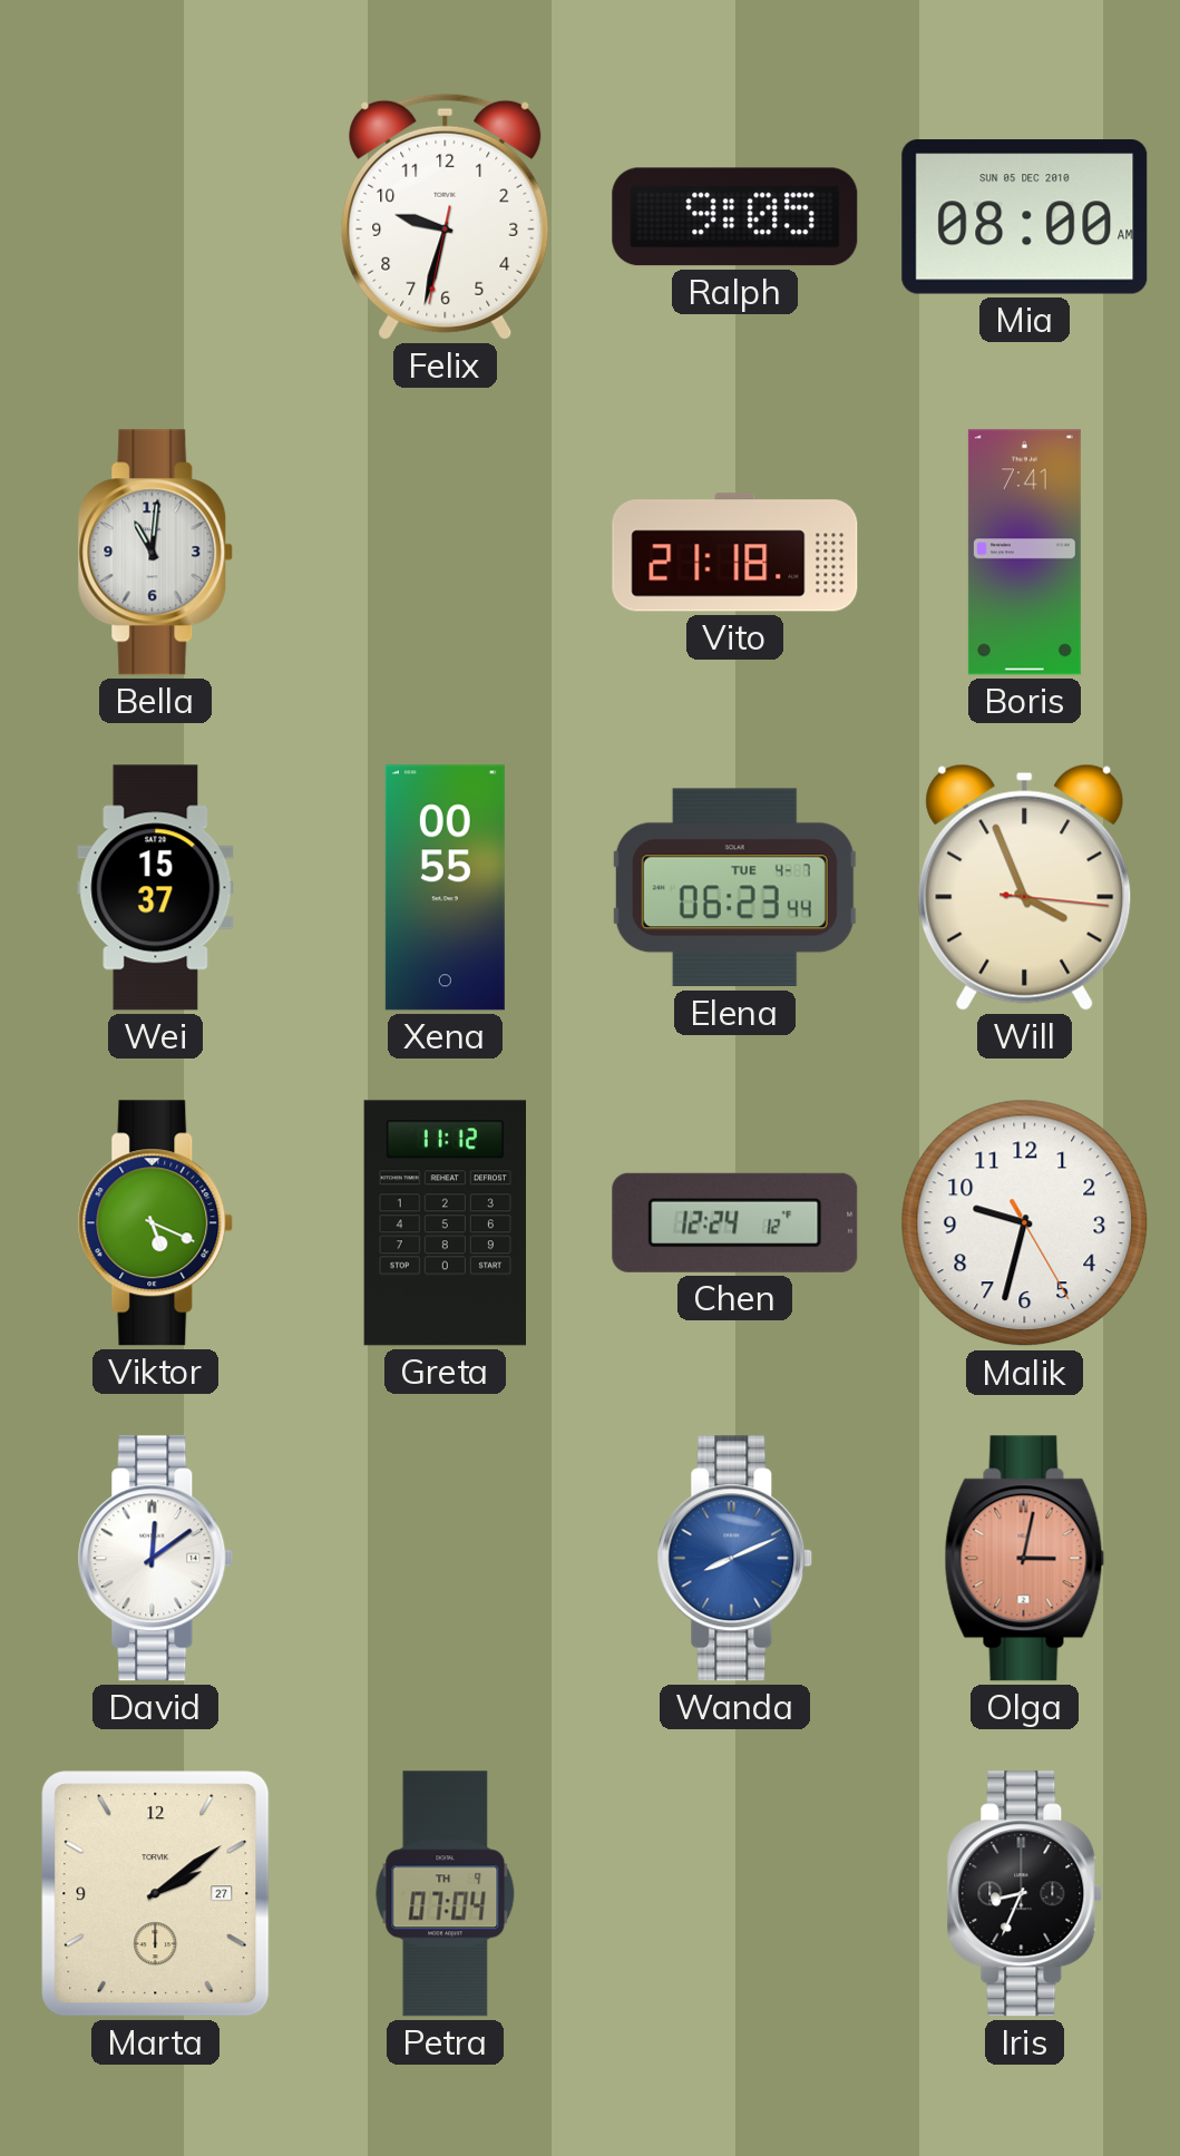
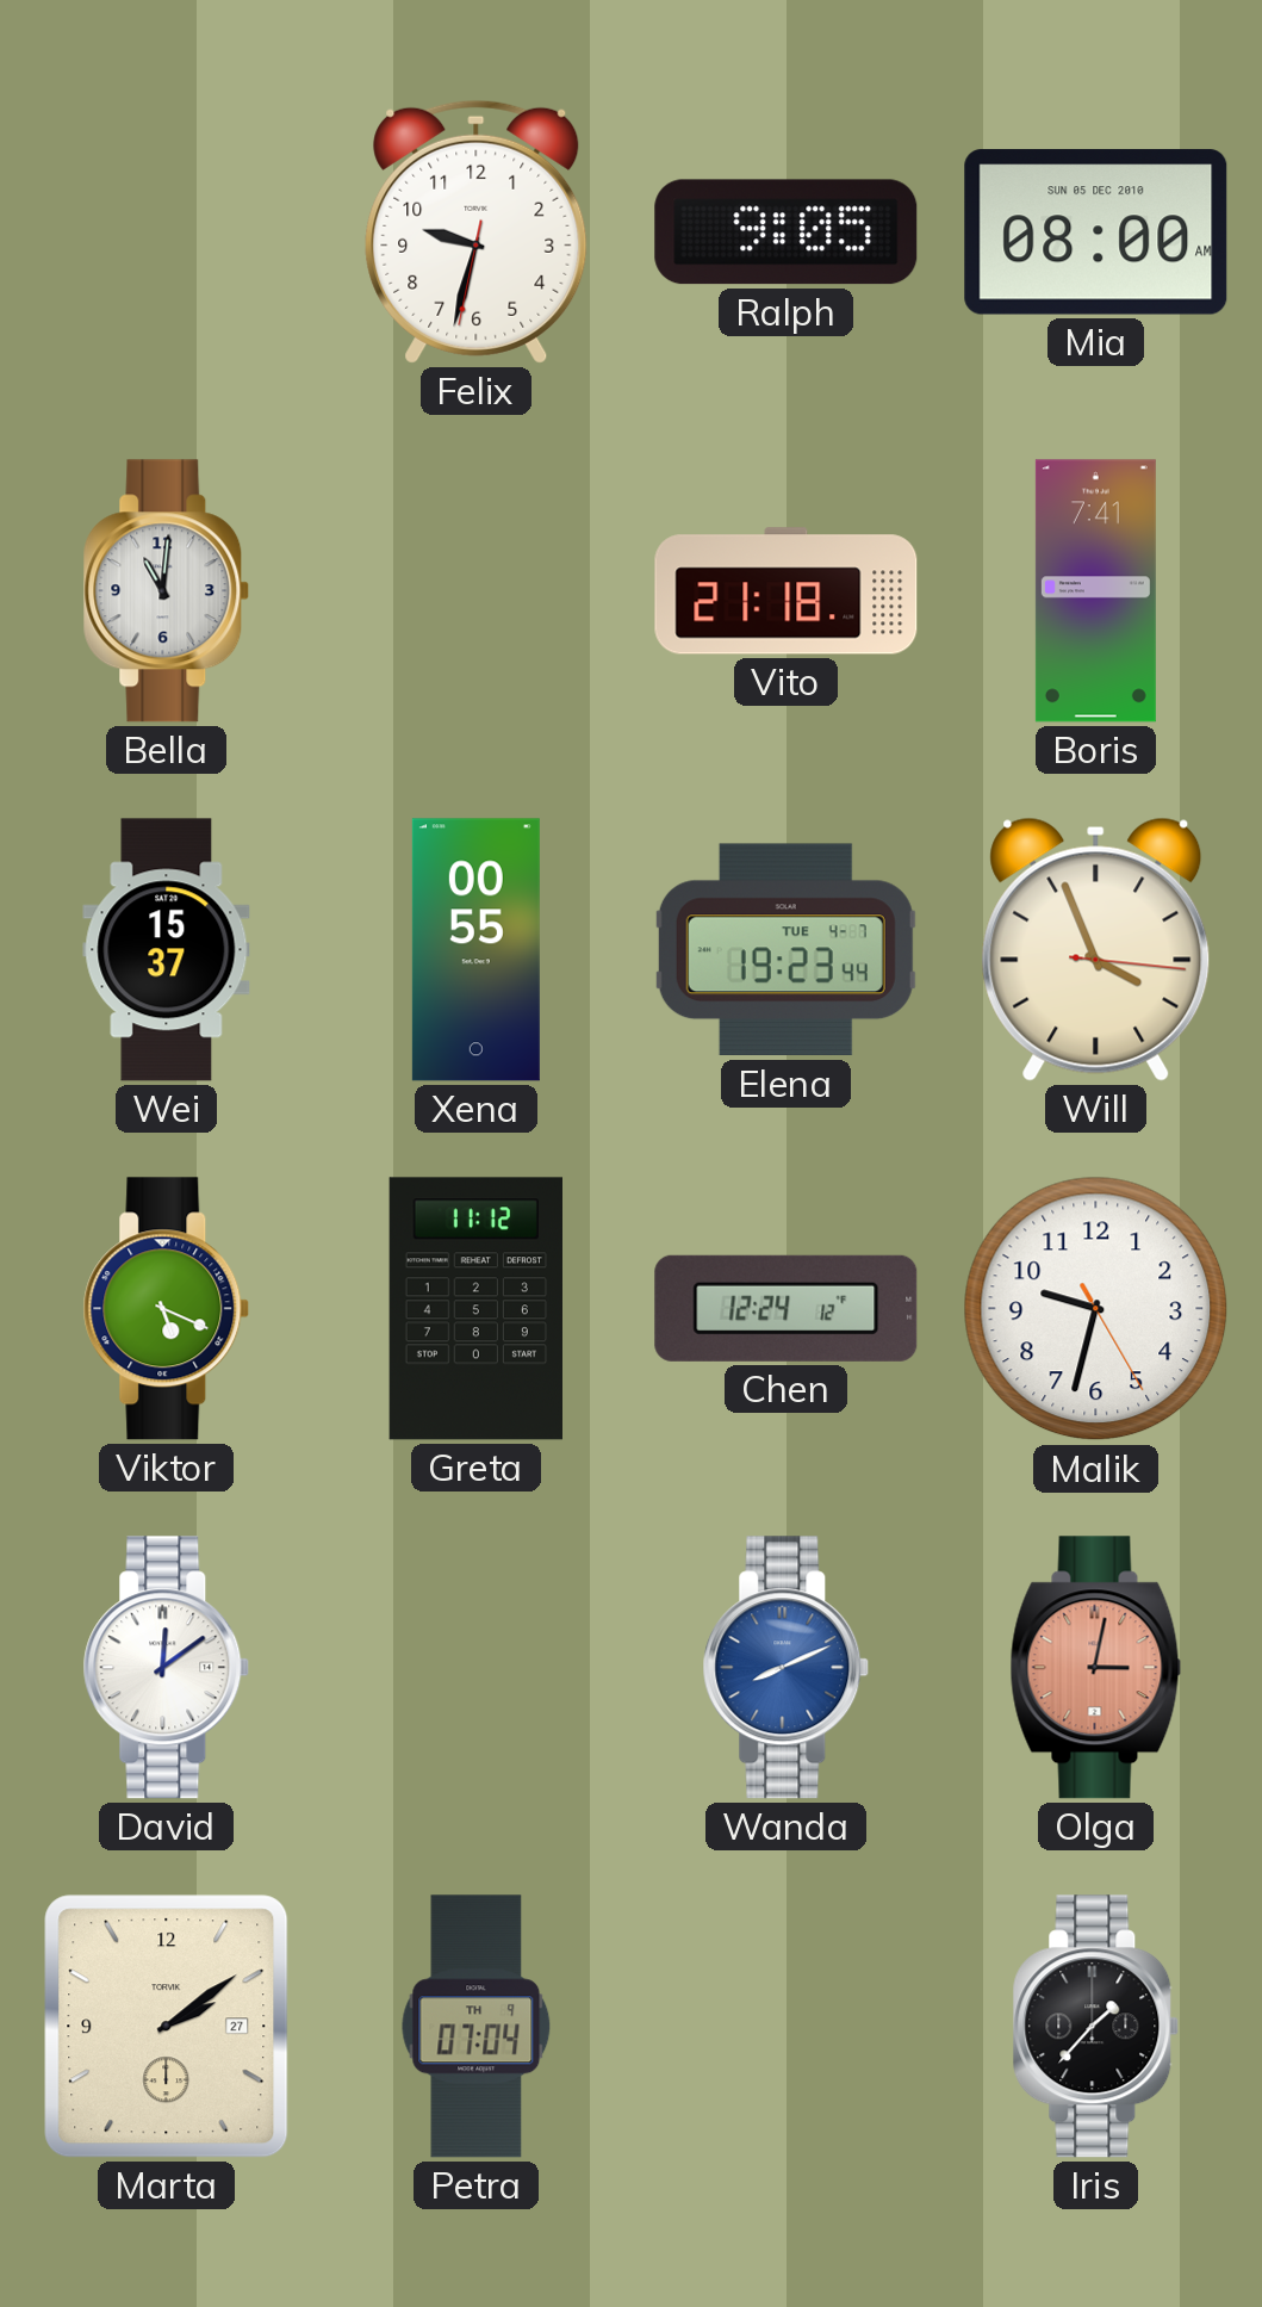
Elena: 06:23 -> 19:23
Iris: 8:34 -> 1:37
